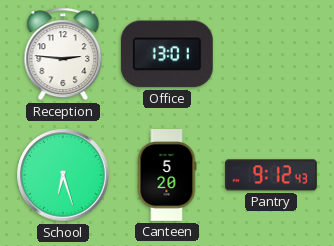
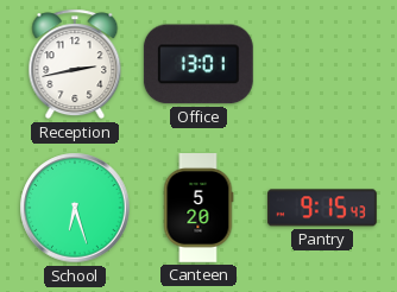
Reception: 2:46 -> 2:43
Pantry: 9:12 -> 9:15
